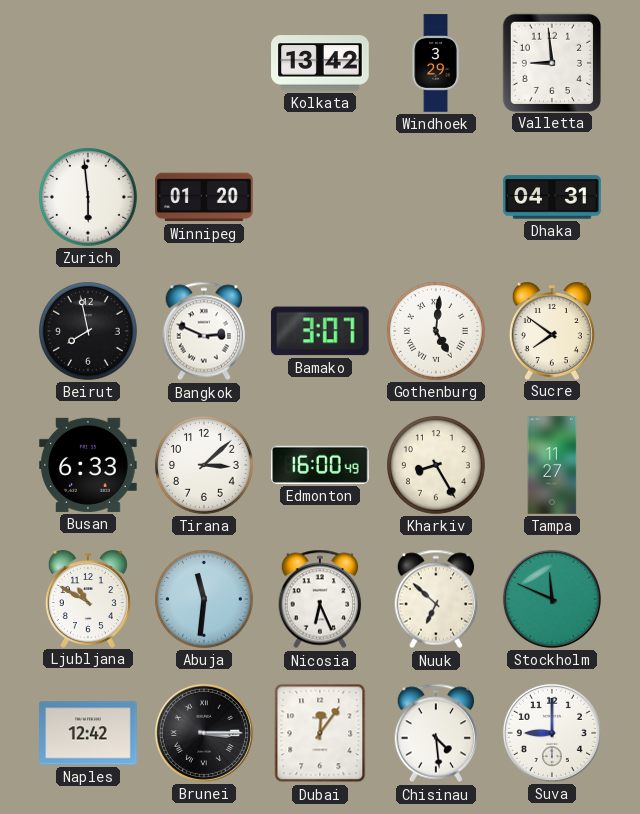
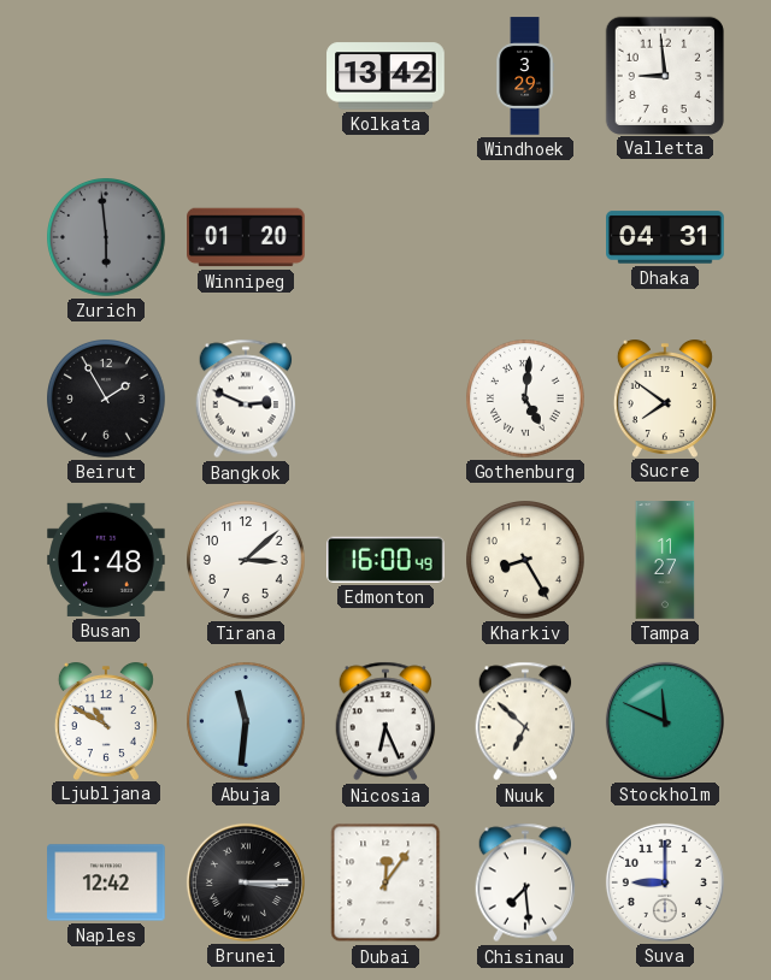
Zurich dial: white -> grey
Beirut: 7:58 -> 1:55
Bamako: 3:07 -> none
Busan: 6:33 -> 1:48
Chisinau: 4:29 -> 7:29
